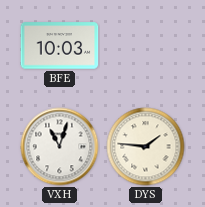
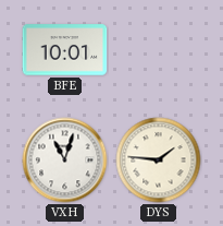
BFE: 10:03 -> 10:01
